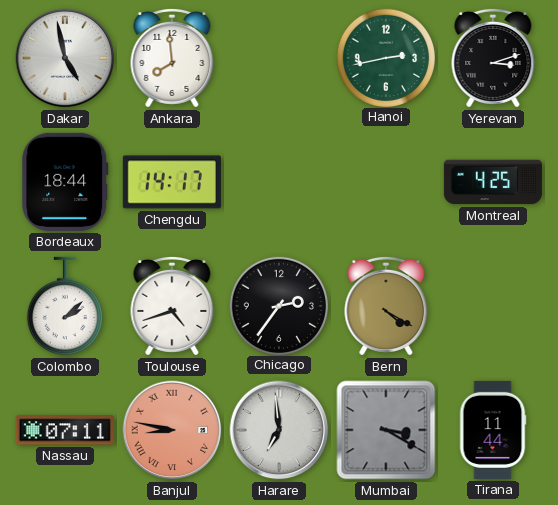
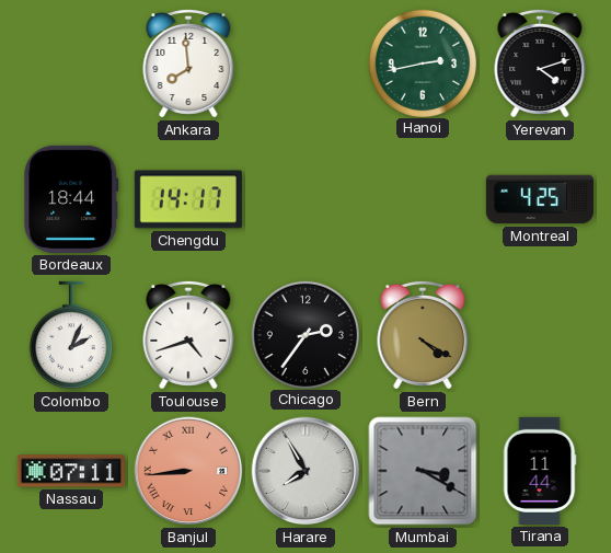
Dakar: 4:58 -> none
Yerevan: 3:12 -> 4:12
Colombo: 2:08 -> 2:04
Banjul: 8:47 -> 8:44
Harare: 6:59 -> 7:55
